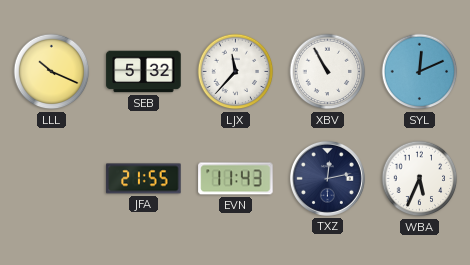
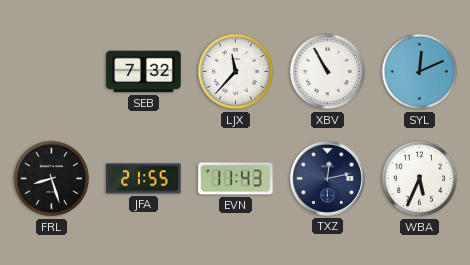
LLL: 10:19 -> none
SEB: 5:32 -> 7:32
FRL: none -> 8:27
